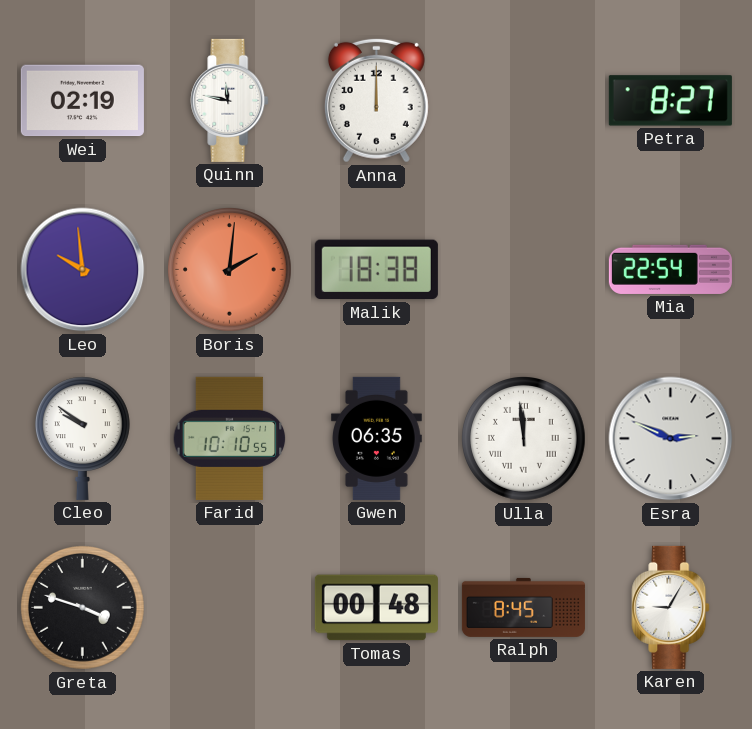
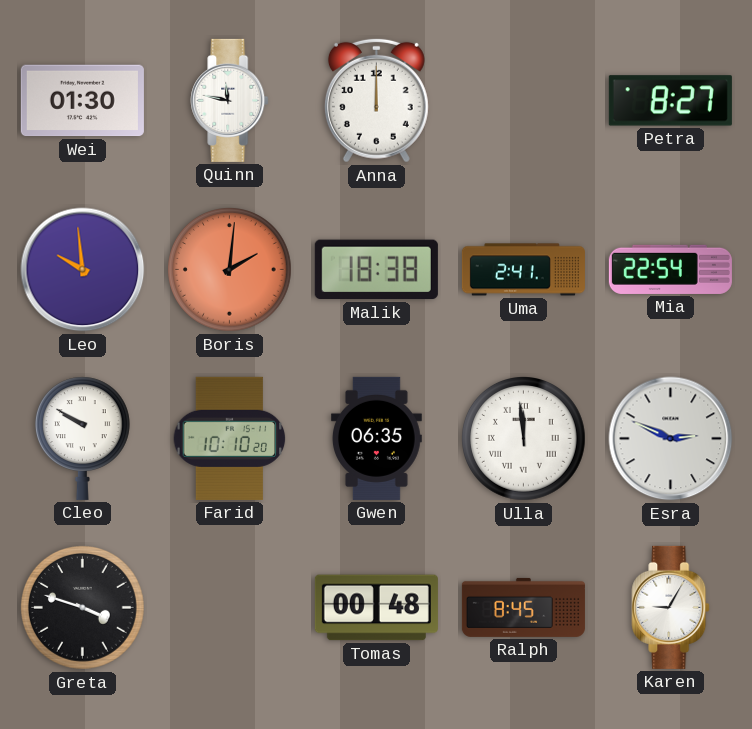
Wei: 02:19 -> 01:30
Uma: none -> 2:41
Cleo: 9:51 -> 9:50
Farid: 10:10:55 -> 10:10:20
